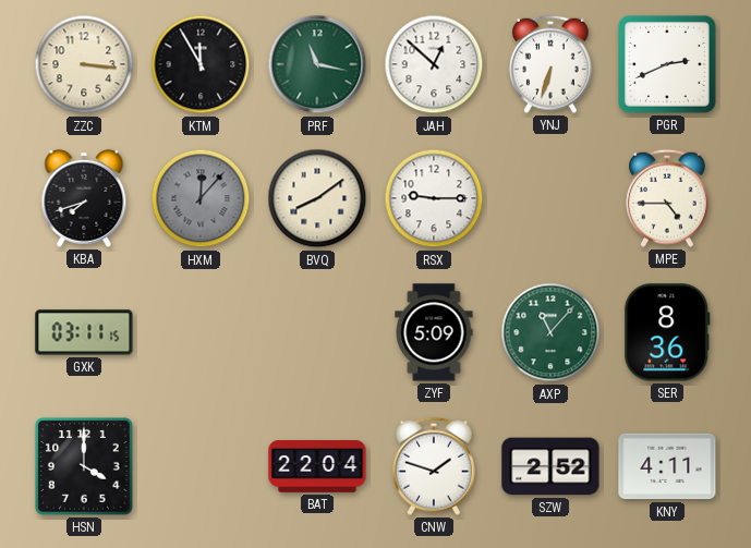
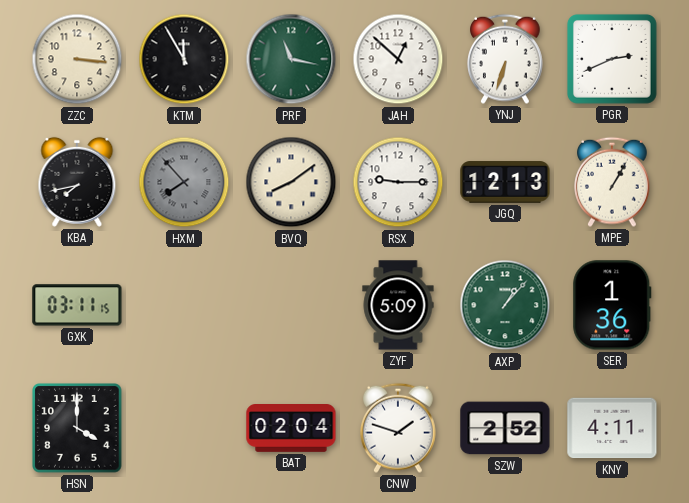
KBA: 7:42 -> 7:43
HXM: 12:07 -> 7:53
JGQ: none -> 12:13
MPE: 4:45 -> 1:05
AXP: 11:07 -> 1:07
SER: 8:36 -> 1:36
BAT: 22:04 -> 02:04
